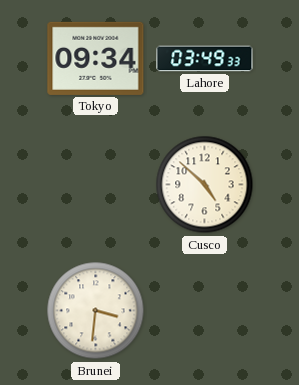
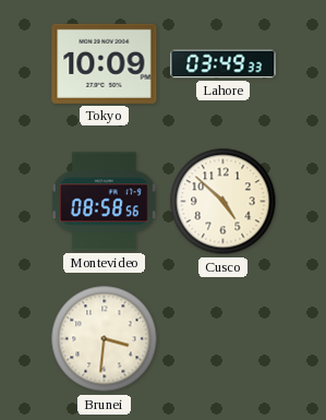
Tokyo: 09:34 -> 10:09
Montevideo: none -> 08:58
